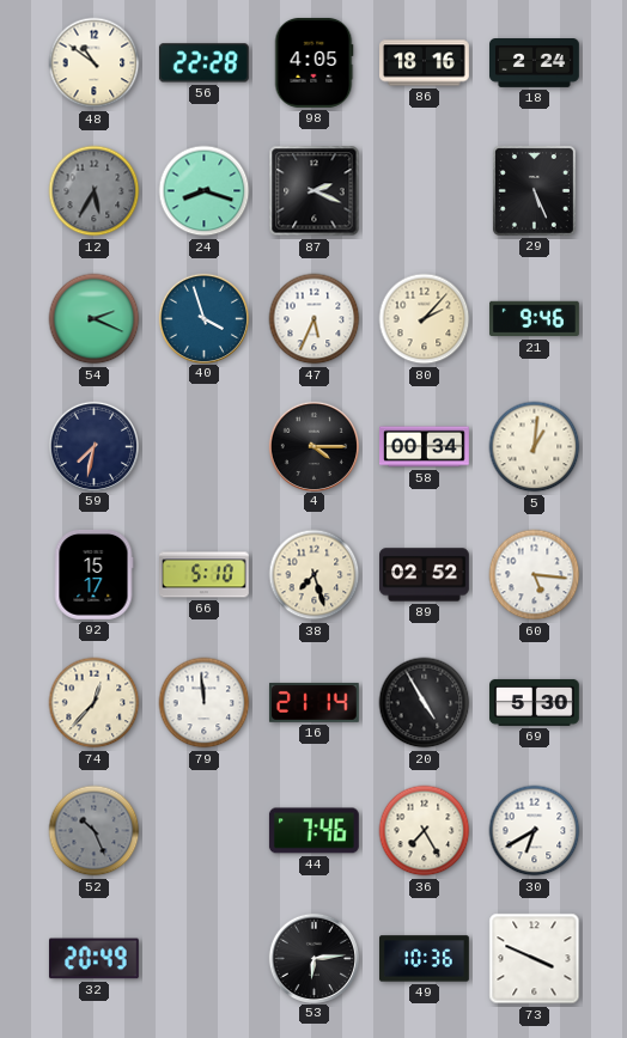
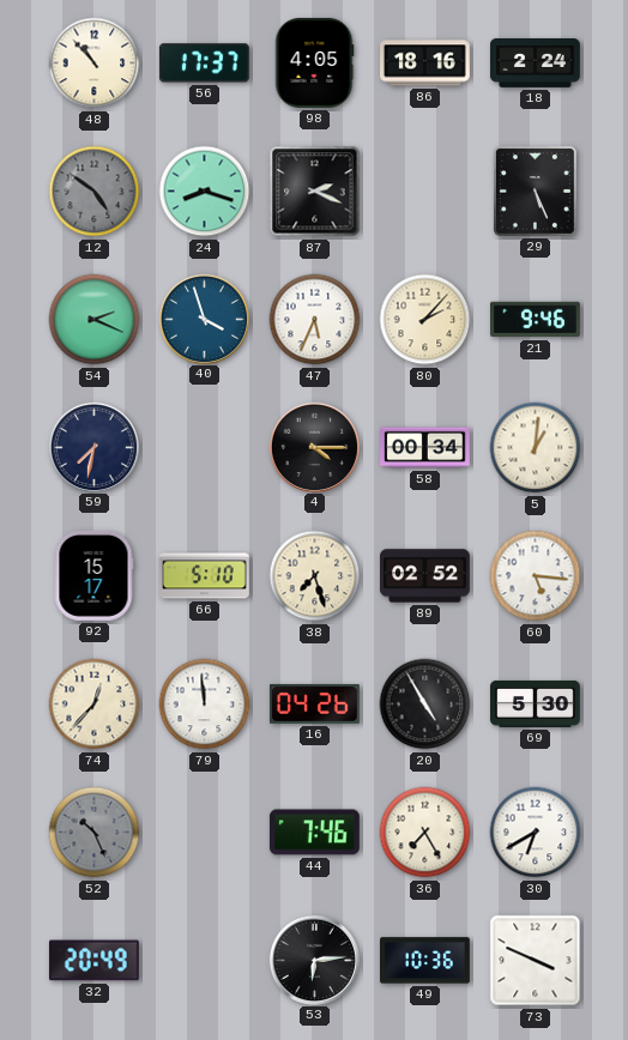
48: 10:51 -> 10:53
56: 22:28 -> 17:37
12: 5:35 -> 4:51
16: 21:14 -> 04:26
